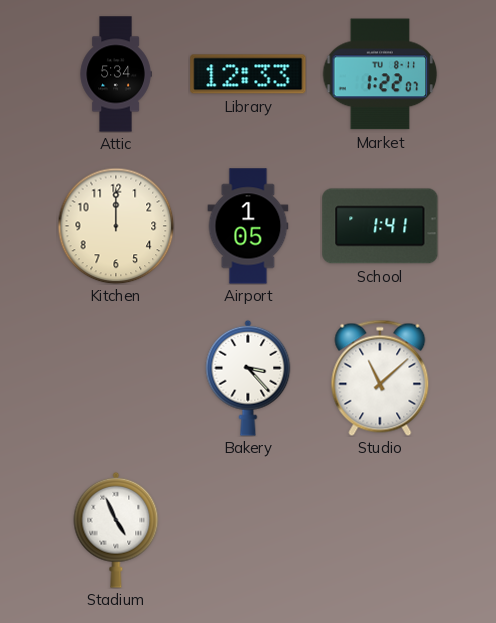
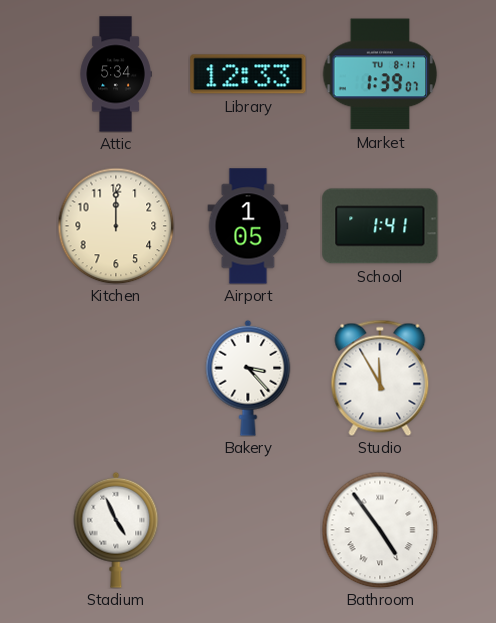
Market: 1:22 -> 1:39
Studio: 11:08 -> 11:55
Bathroom: none -> 4:54
